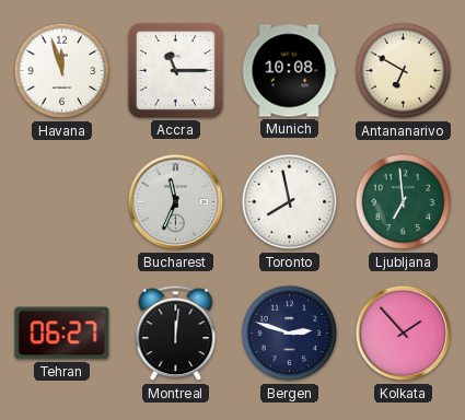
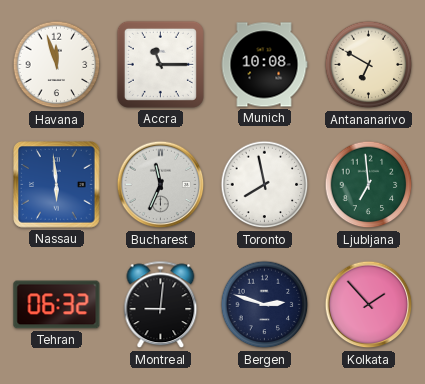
Nassau: none -> 5:59
Tehran: 06:27 -> 06:32
Montreal: 12:01 -> 9:01
